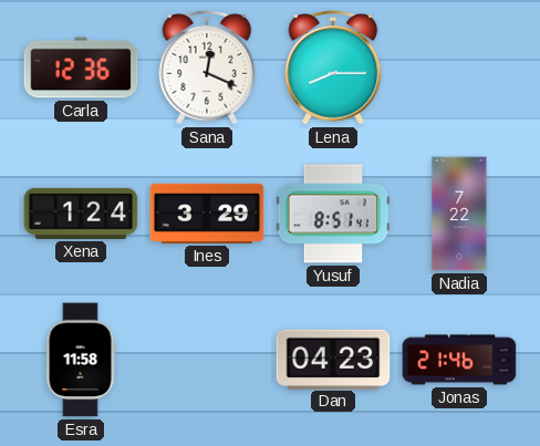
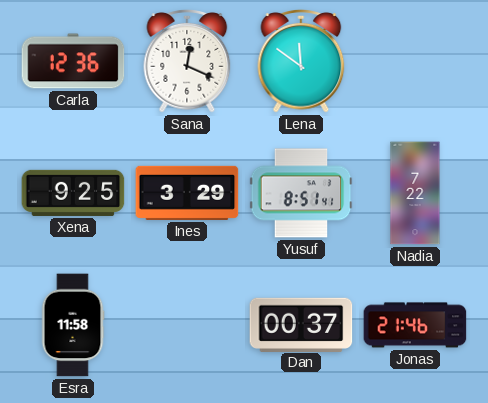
Lena: 8:15 -> 11:51
Xena: 1:24 -> 9:25
Dan: 04:23 -> 00:37
